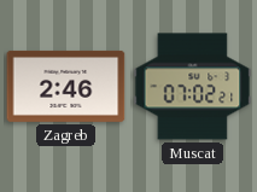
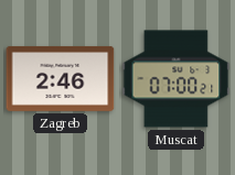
Muscat: 07:02 -> 07:00
